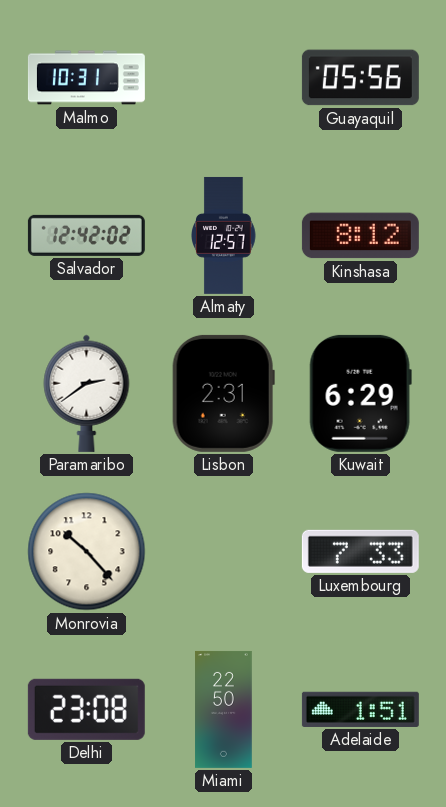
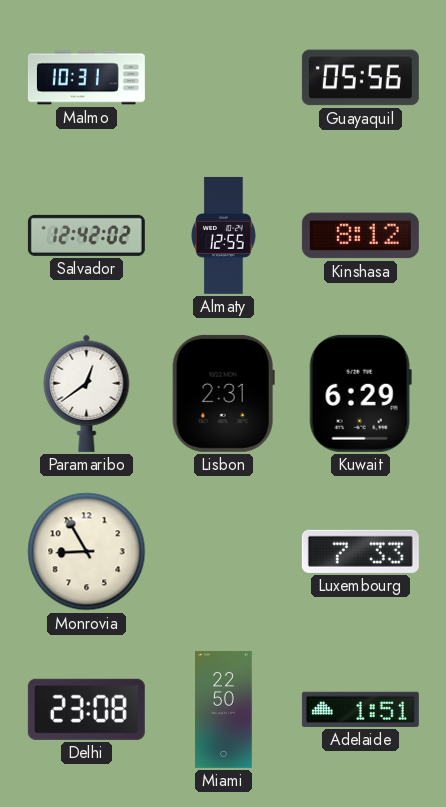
Almaty: 12:57 -> 12:55
Paramaribo: 2:39 -> 12:39
Monrovia: 10:23 -> 8:55
